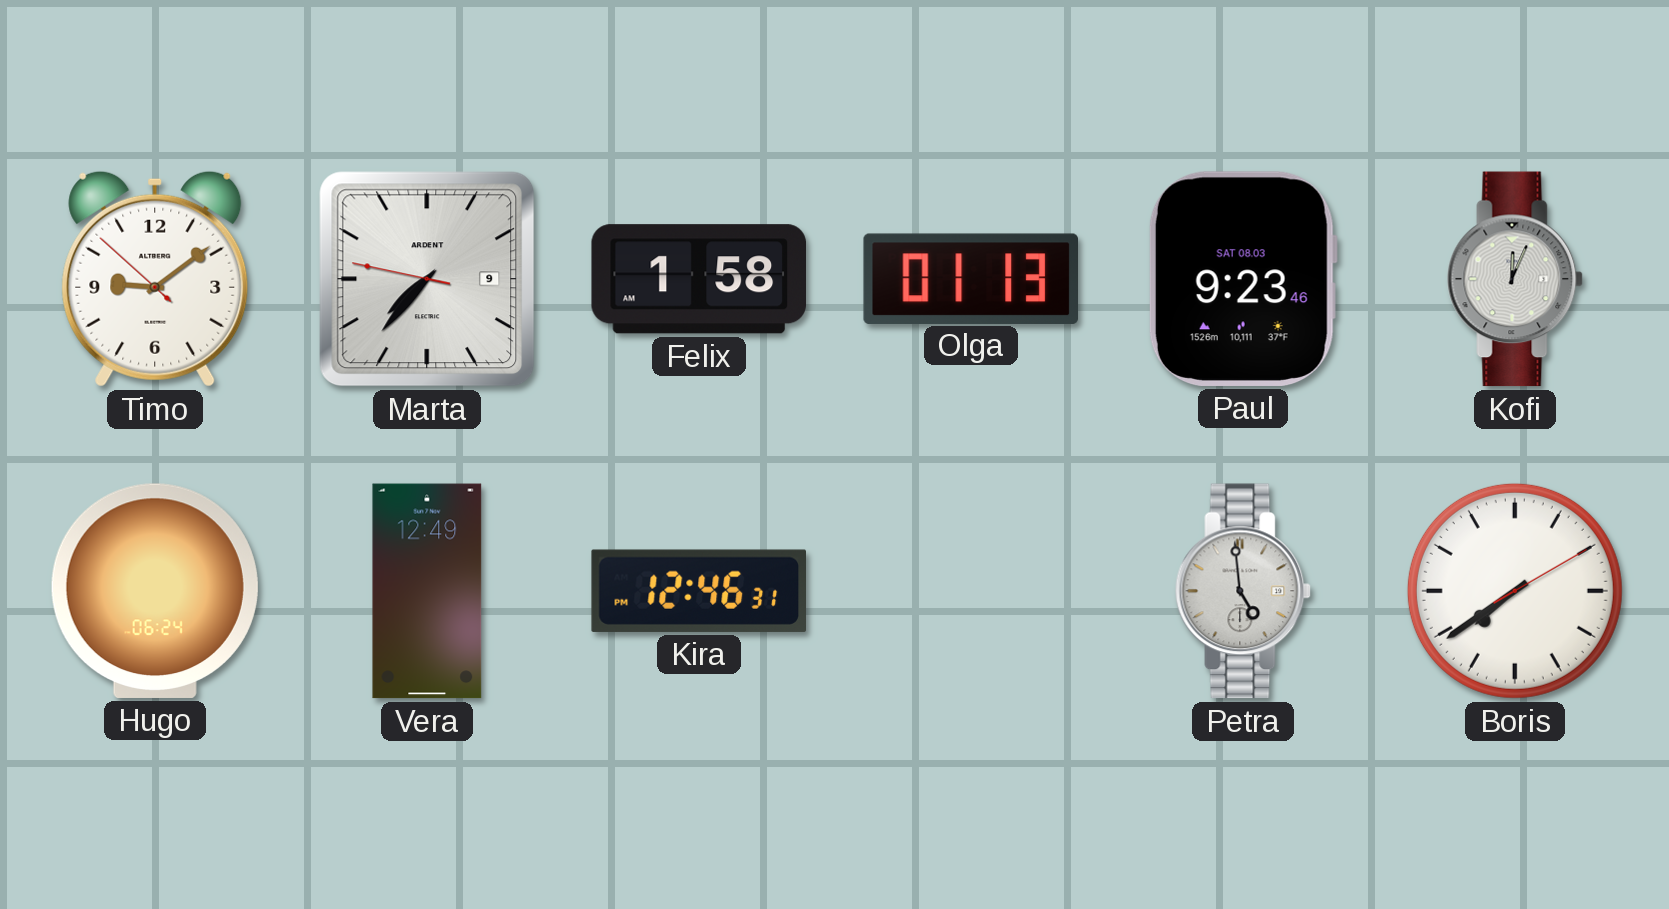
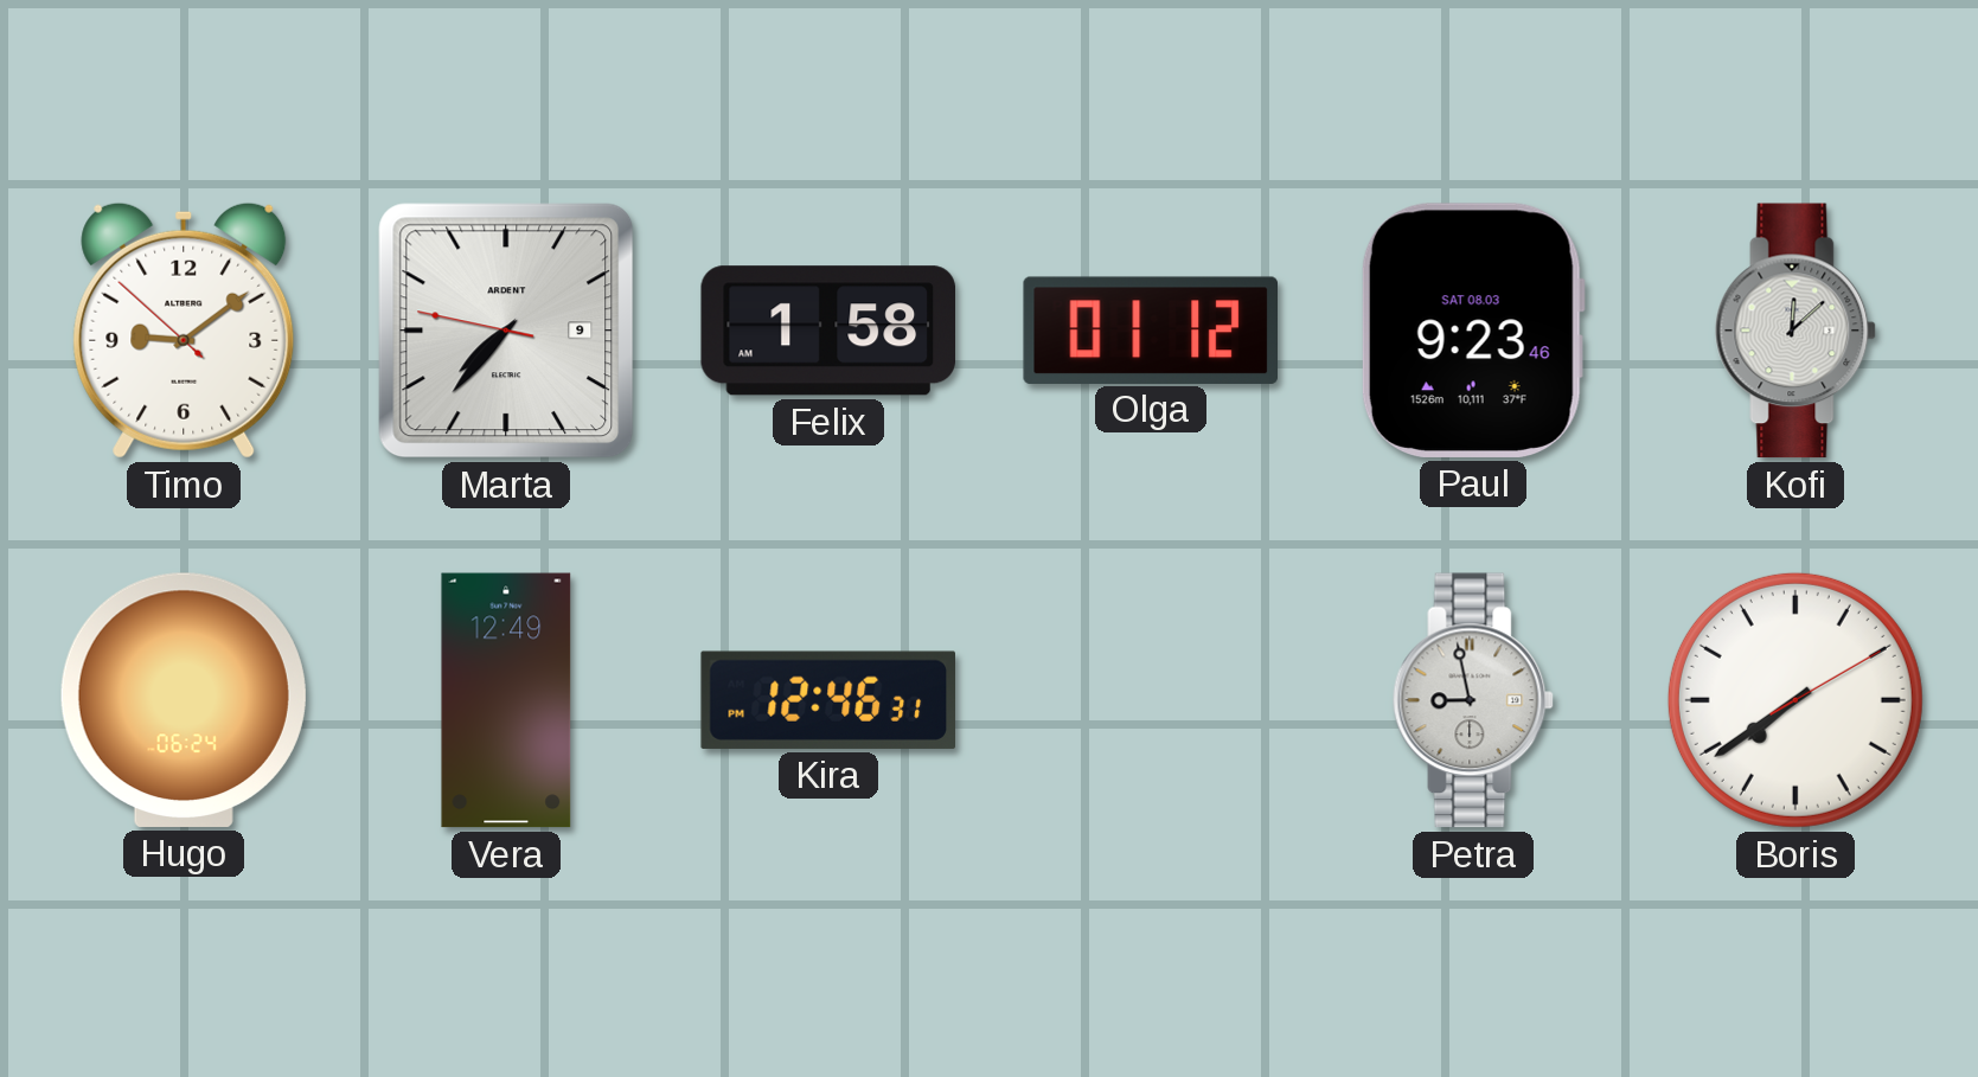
Olga: 01:13 -> 01:12
Kofi: 12:04 -> 12:08
Petra: 4:59 -> 8:58
